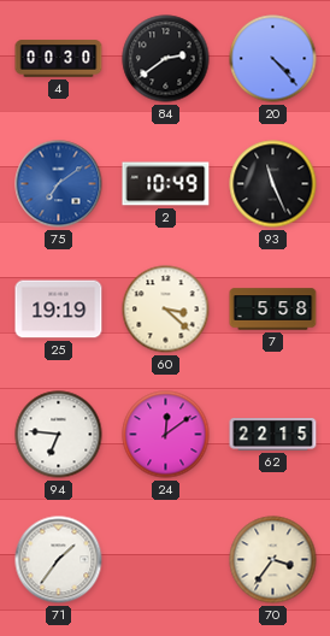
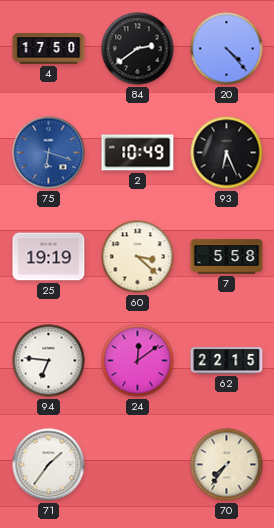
4: 00:30 -> 17:50
75: 7:09 -> 6:18
93: 11:26 -> 6:26
70: 3:36 -> 7:36
